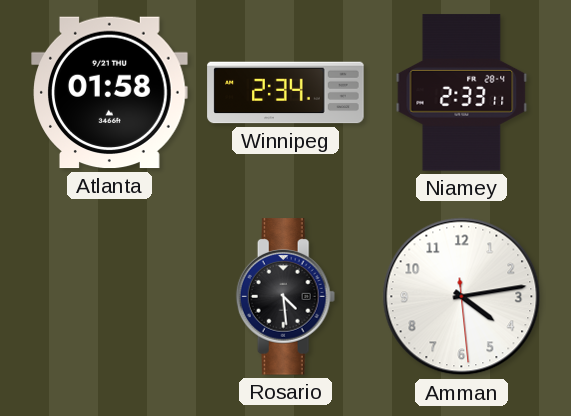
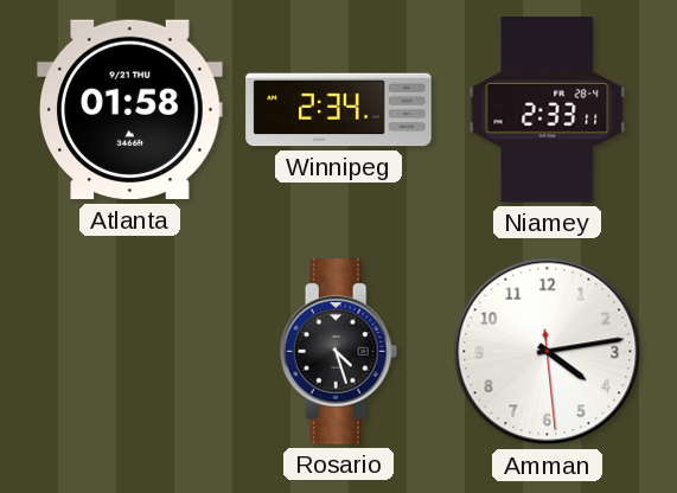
Rosario: 4:29 -> 4:27
